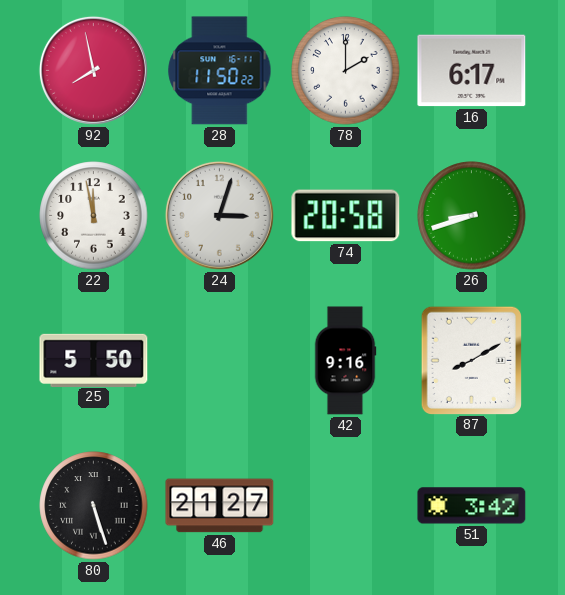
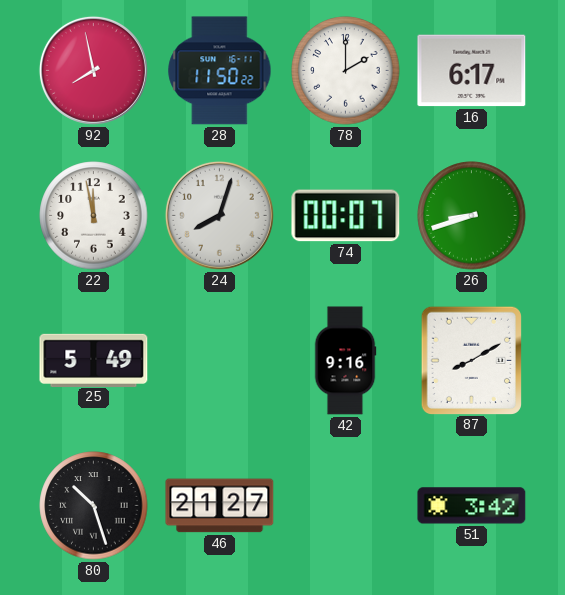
24: 3:03 -> 8:03
74: 20:58 -> 00:07
25: 5:50 -> 5:49
80: 5:27 -> 10:27
